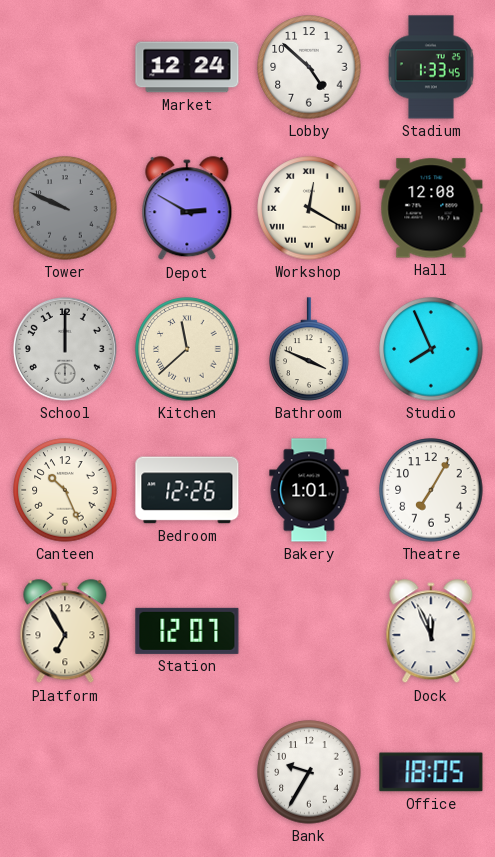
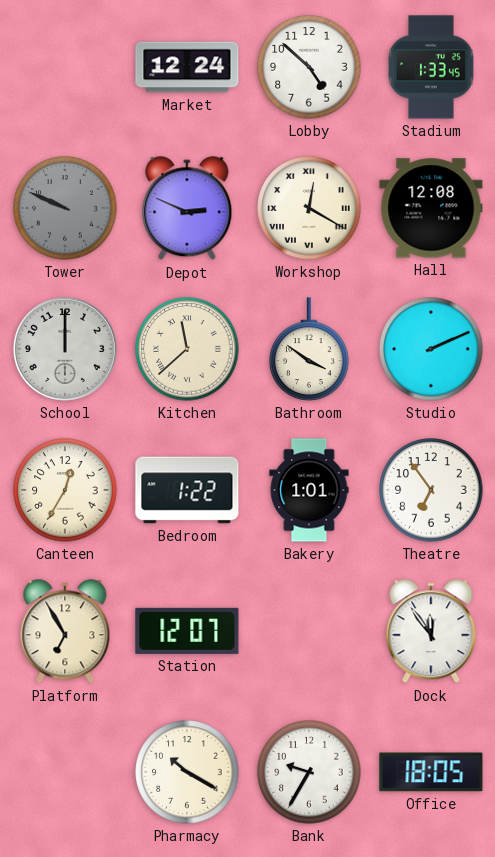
Depot: 2:50 -> 2:49
Bathroom: 3:49 -> 3:51
Studio: 7:56 -> 2:11
Canteen: 10:26 -> 12:35
Bedroom: 12:26 -> 1:22
Theatre: 7:05 -> 6:54
Dock: 11:56 -> 11:54
Pharmacy: none -> 10:20
